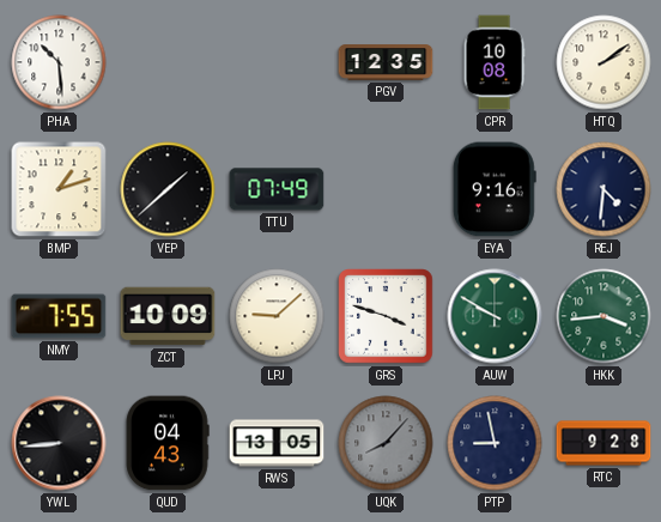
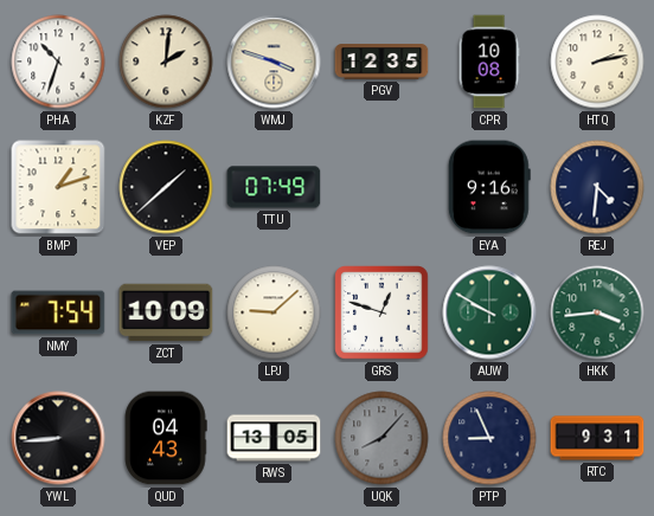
PHA: 10:29 -> 10:33
KZF: none -> 2:01
WMJ: none -> 3:48
HTQ: 2:09 -> 2:13
NMY: 7:55 -> 7:54
GRS: 3:48 -> 12:48
PTP: 8:58 -> 8:56
RTC: 9:28 -> 9:31
